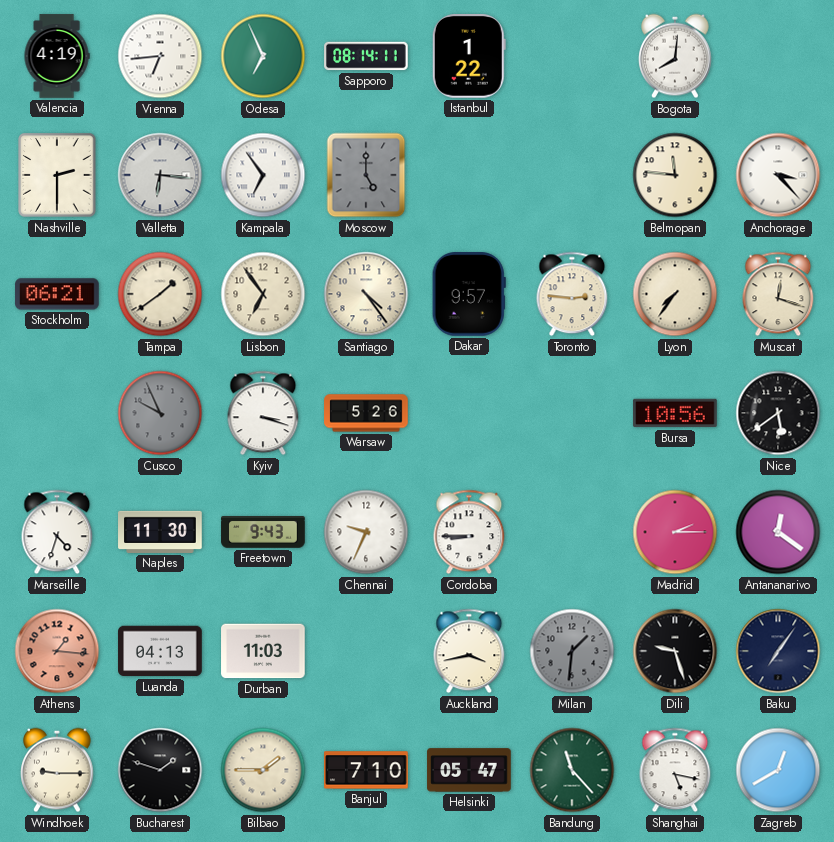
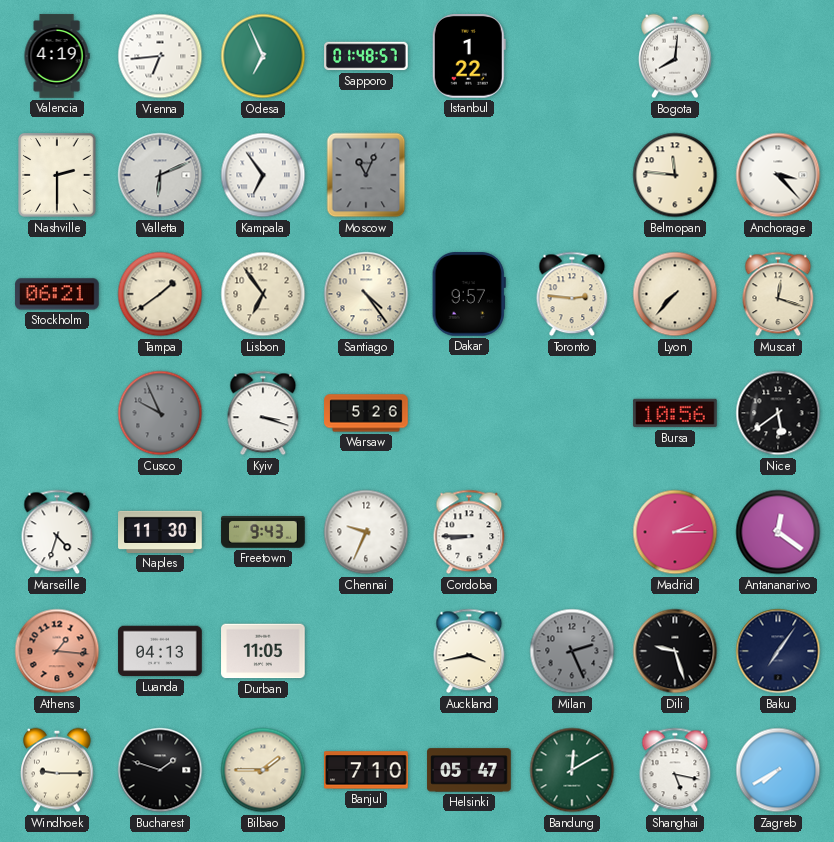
Sapporo: 08:14 -> 01:48
Valletta: 6:16 -> 6:11
Moscow: 5:00 -> 11:04
Lyon: 7:36 -> 7:37
Durban: 11:03 -> 11:05
Milan: 1:31 -> 2:26
Bandung: 11:23 -> 12:10
Zagreb: 12:40 -> 7:40
